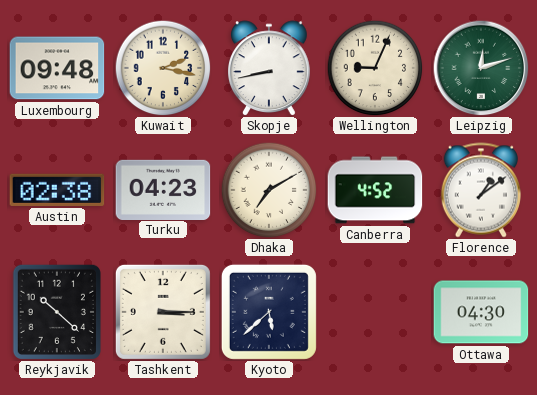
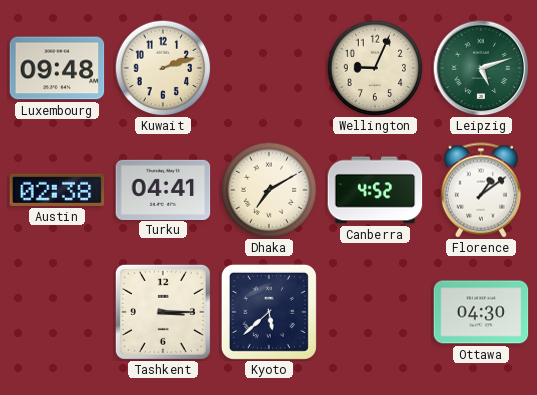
Kuwait: 2:17 -> 2:12
Skopje: 8:43 -> none
Leipzig: 12:12 -> 5:12
Turku: 04:23 -> 04:41
Reykjavik: 10:22 -> none
